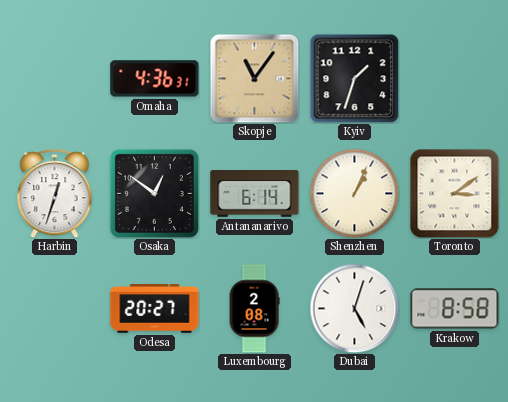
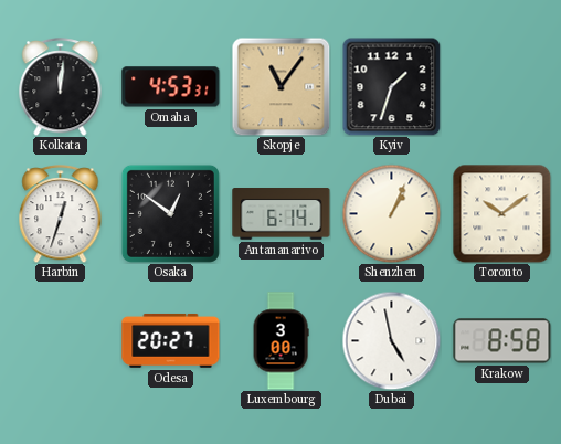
Kolkata: none -> 12:01
Omaha: 4:36 -> 4:53
Toronto: 3:09 -> 10:09
Luxembourg: 2:08 -> 3:00
Dubai: 5:03 -> 4:58
